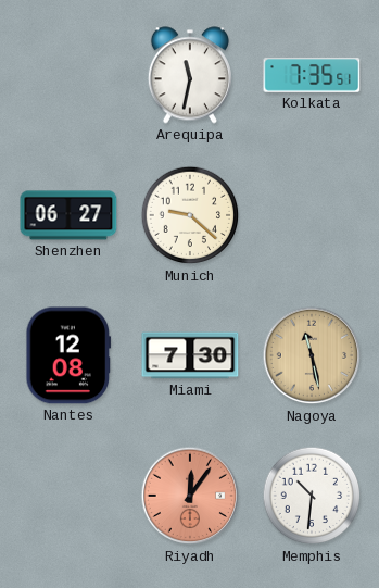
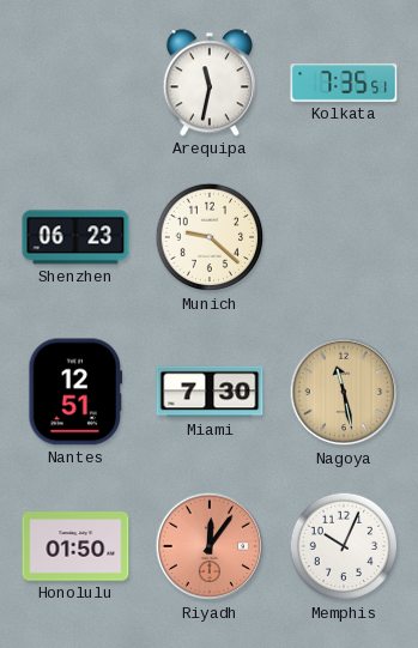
Shenzhen: 06:27 -> 06:23
Nantes: 12:08 -> 12:51
Honolulu: none -> 01:50
Memphis: 10:31 -> 10:04
